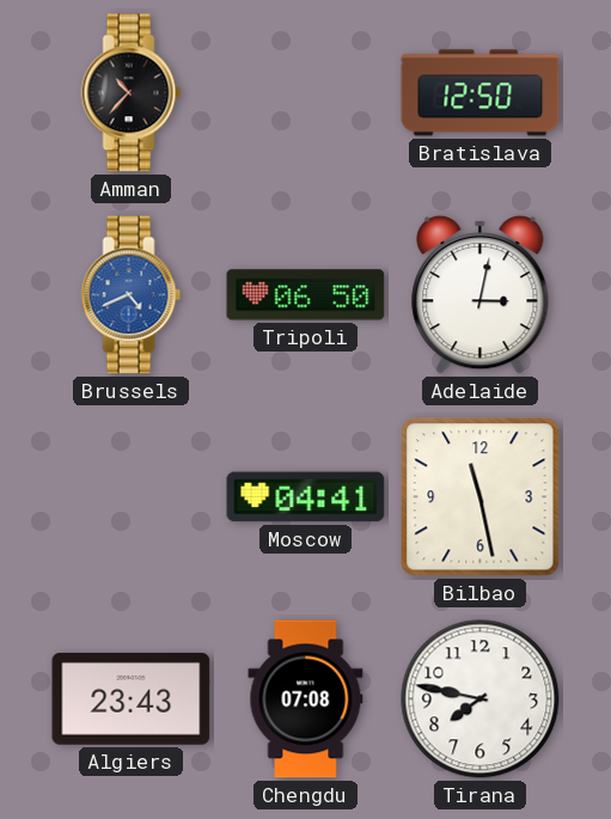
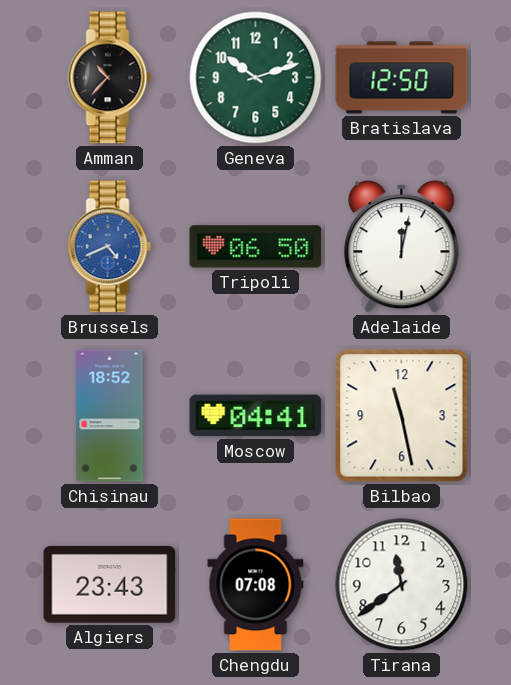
Geneva: none -> 10:12
Adelaide: 3:02 -> 12:02
Chisinau: none -> 18:52
Tirana: 7:47 -> 11:39
